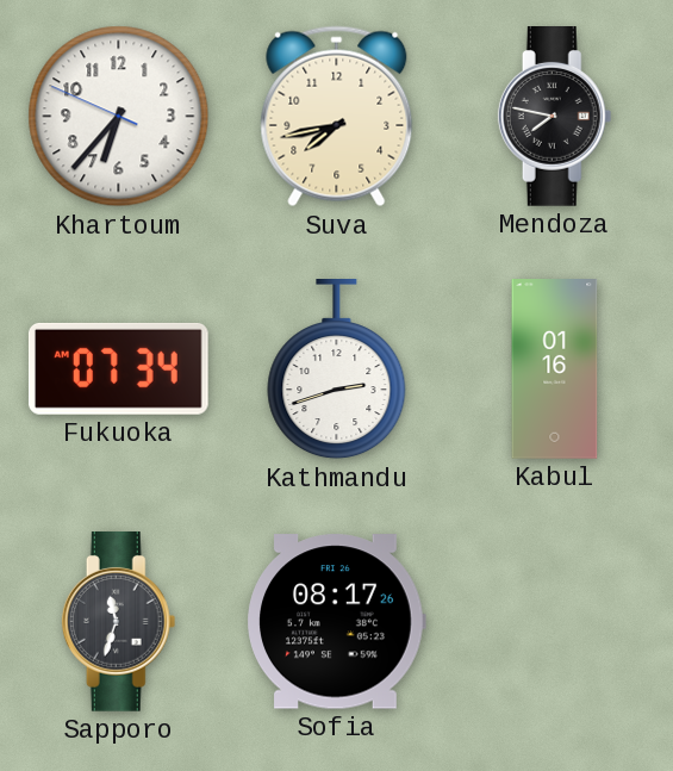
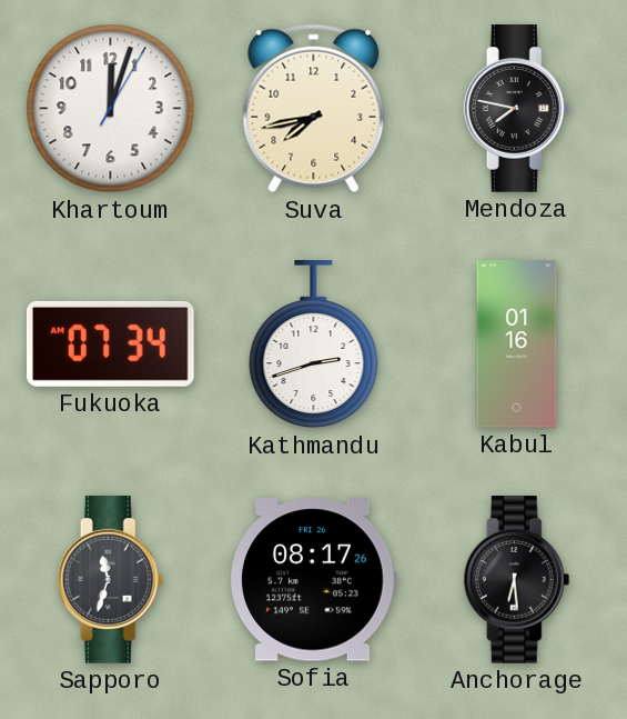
Khartoum: 6:36 -> 12:03
Anchorage: none -> 6:29
